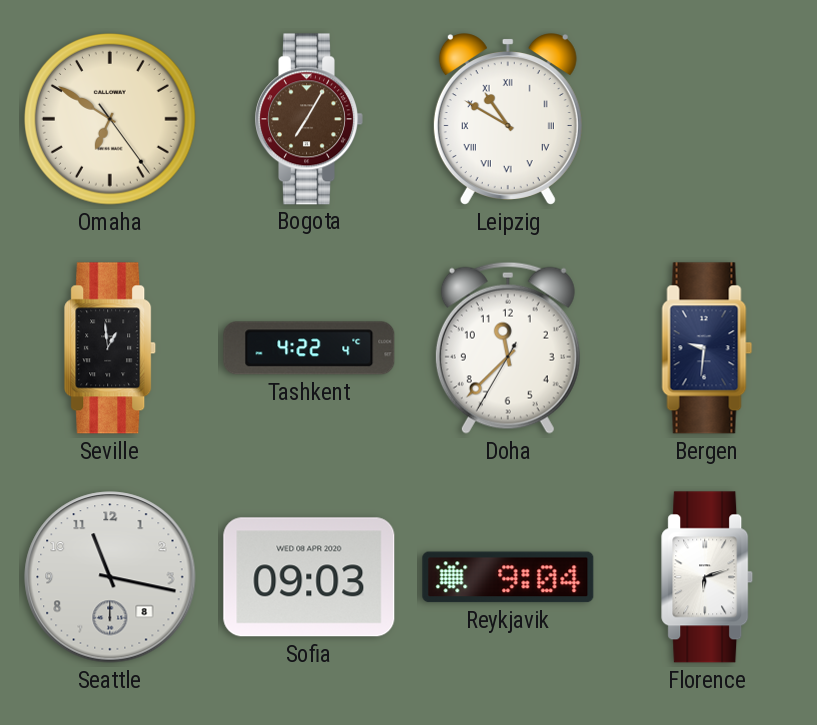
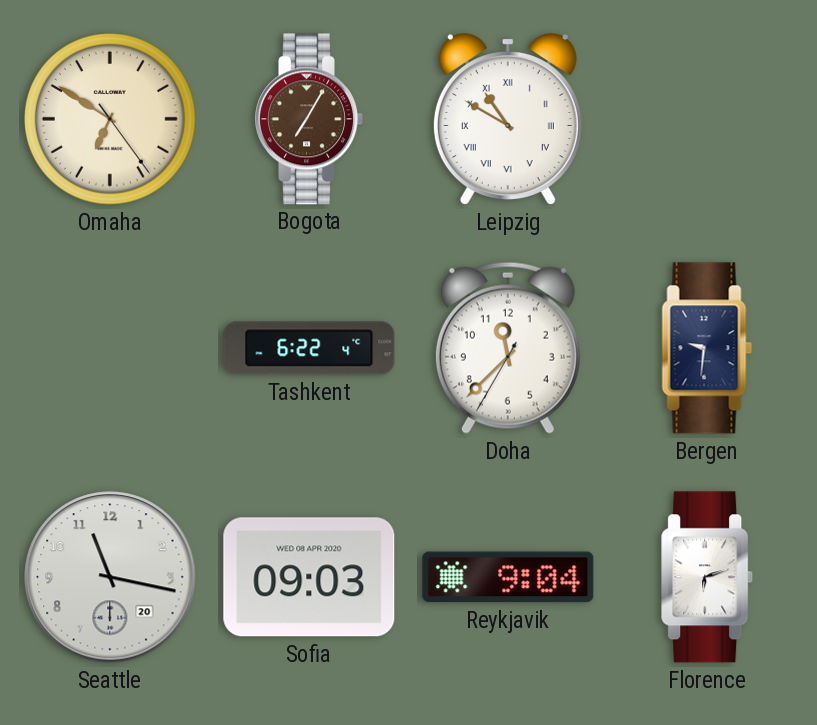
Seville: 12:59 -> none
Tashkent: 4:22 -> 6:22
Seattle date: 8 -> 20
